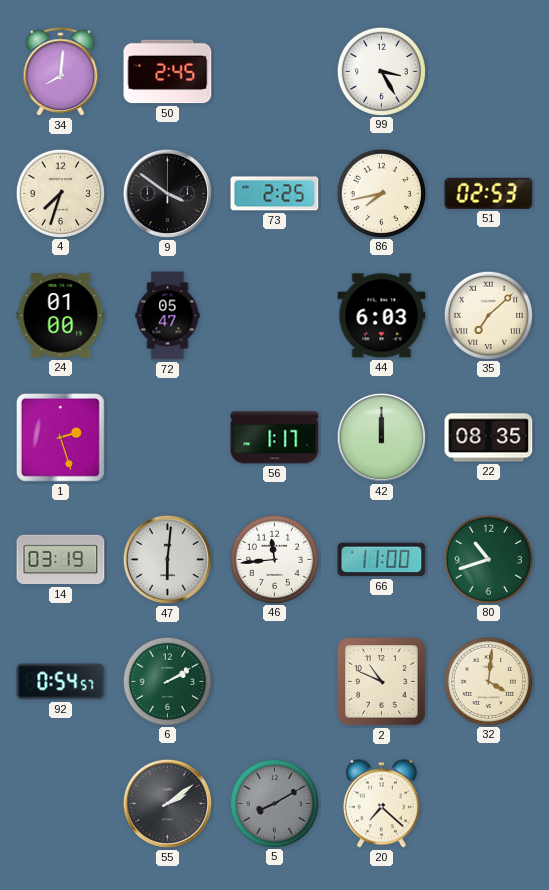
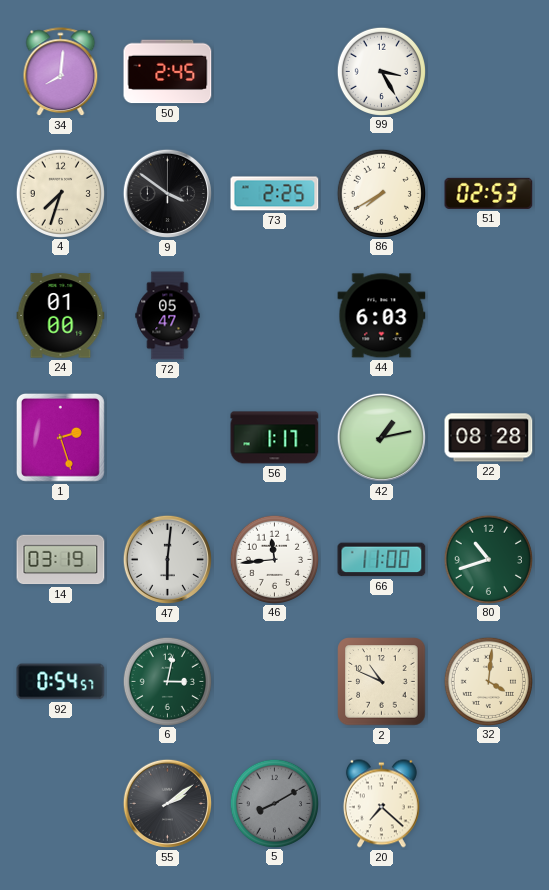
86: 7:43 -> 7:40
35: 7:08 -> none
42: 12:00 -> 1:13
22: 08:35 -> 08:28
6: 2:10 -> 3:02
